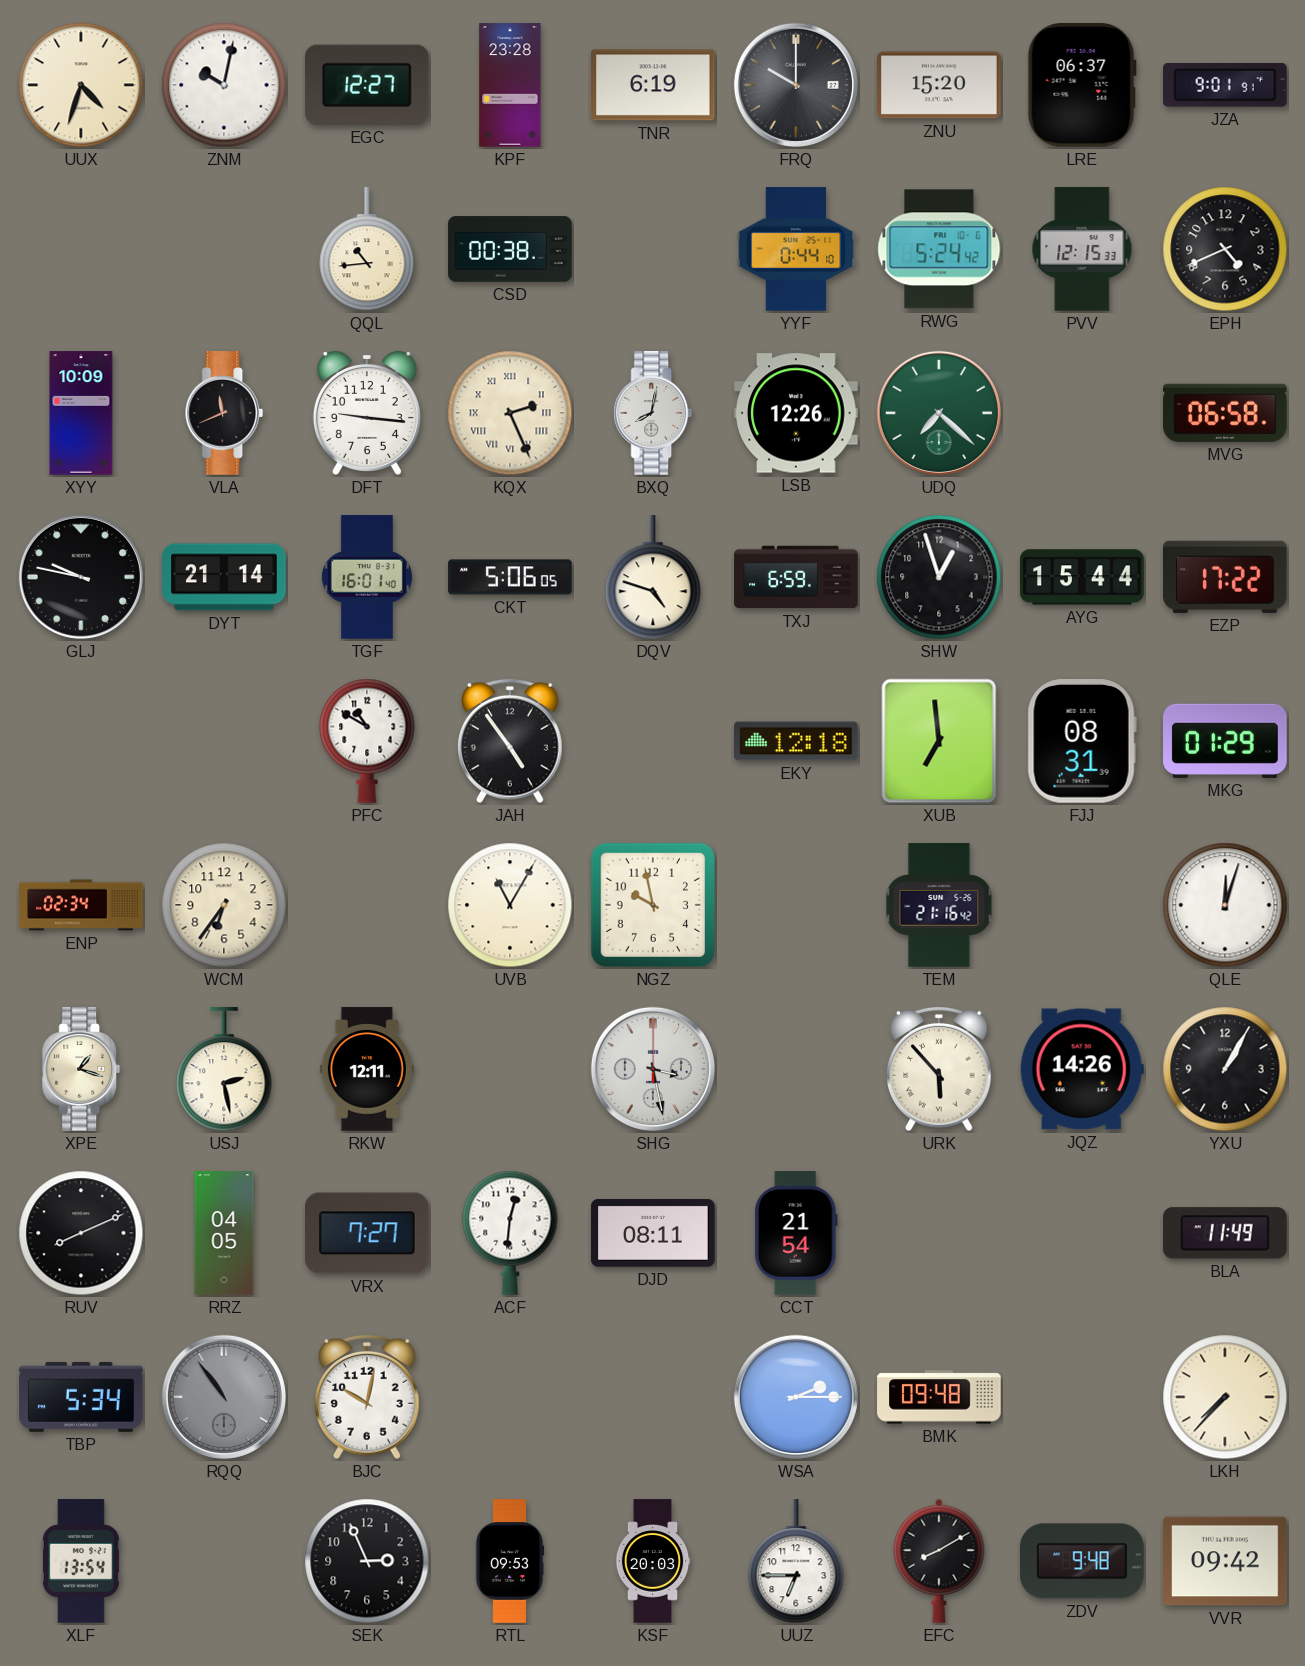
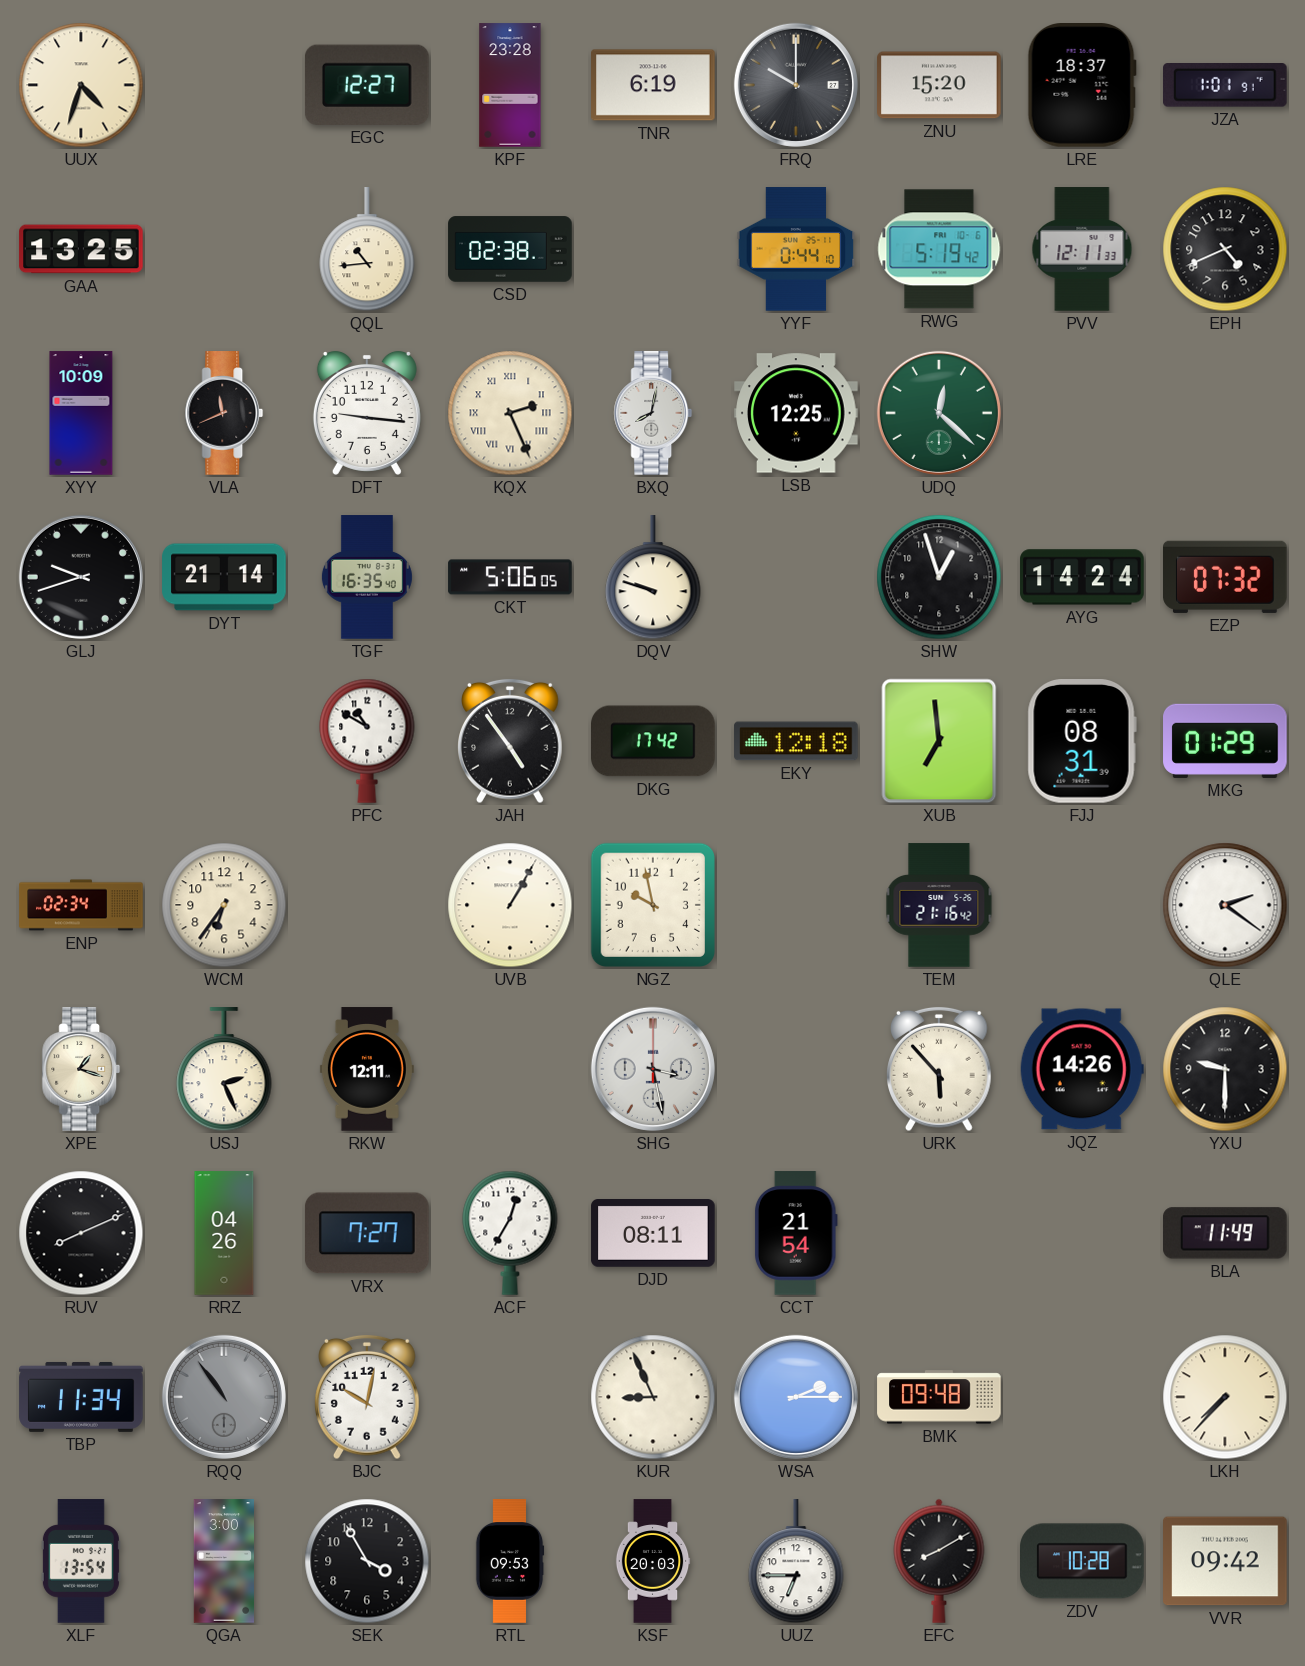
ZNM: 10:02 -> none
LRE: 06:37 -> 18:37
JZA: 9:01 -> 1:01
GAA: none -> 13:25
CSD: 00:38 -> 02:38
RWG: 5:24 -> 5:19
PVV: 12:15 -> 12:11
LSB: 12:26 -> 12:25
UDQ: 7:22 -> 12:22
MVG: 06:58 -> none
GLJ: 9:47 -> 9:42
TGF: 16:01 -> 16:35
DQV: 4:48 -> 9:48
TXJ: 6:59 -> none
AYG: 15:44 -> 14:24
EZP: 17:22 -> 07:32
DKG: none -> 17:42
UVB: 11:05 -> 1:05
QLE: 12:03 -> 2:21
USJ: 2:28 -> 2:26
YXU: 1:05 -> 9:30
RRZ: 04:05 -> 04:26
ACF: 12:31 -> 12:35
TBP: 5:34 -> 11:34
KUR: none -> 8:56
QGA: none -> 3:00
SEK: 2:56 -> 3:55
ZDV: 9:48 -> 10:28
